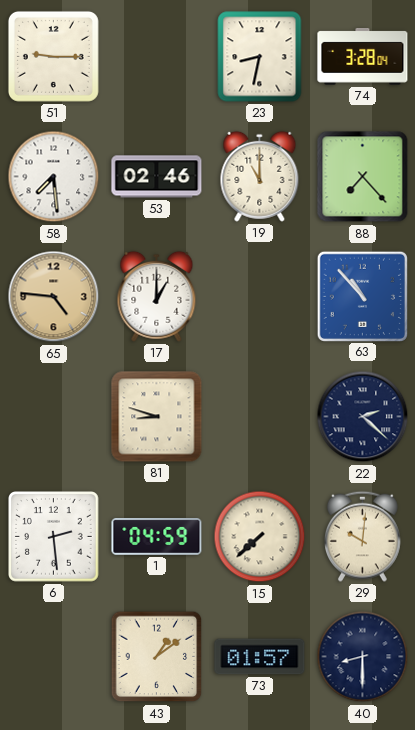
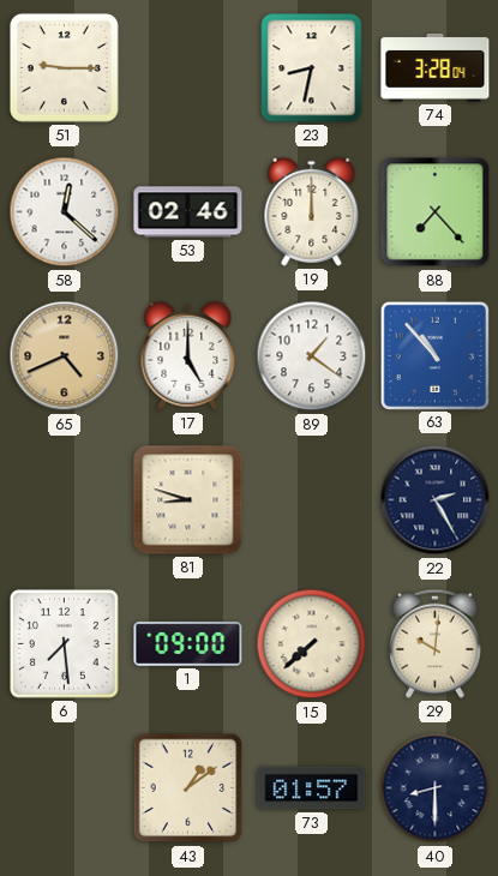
58: 7:29 -> 12:22
19: 11:00 -> 12:00
65: 4:46 -> 4:41
17: 1:00 -> 5:00
89: none -> 1:21
22: 2:22 -> 2:25
6: 2:29 -> 7:29
1: 04:59 -> 09:00
